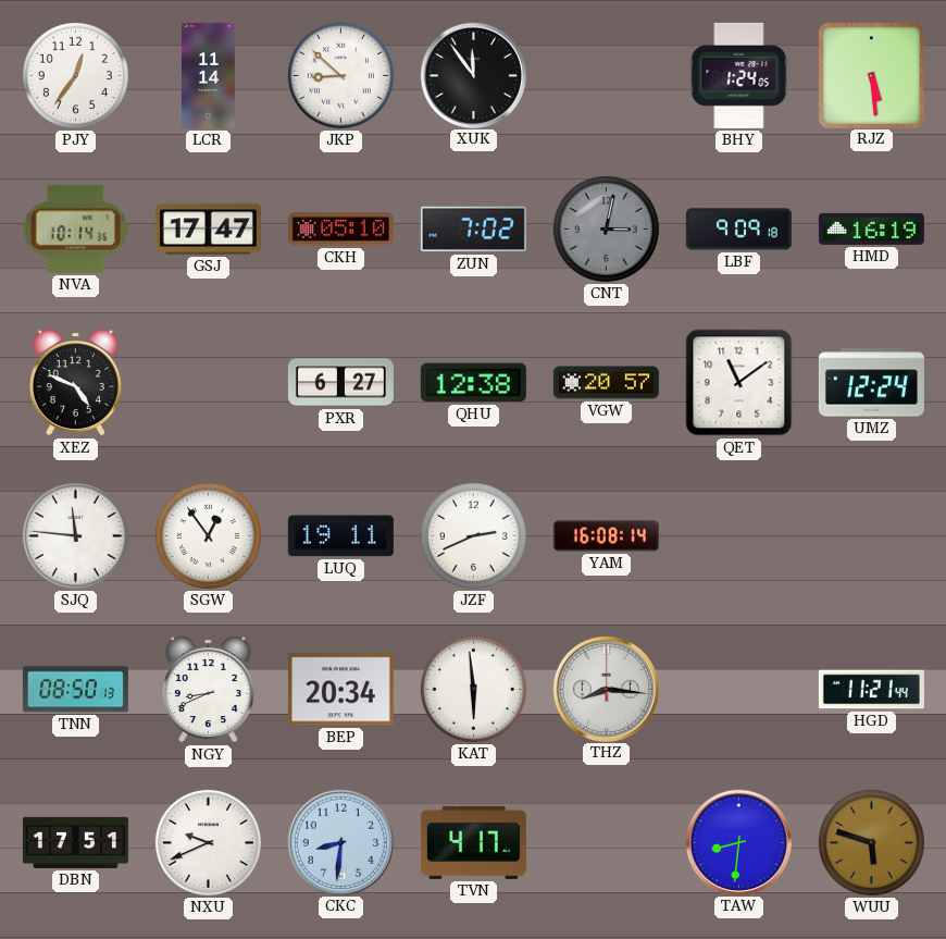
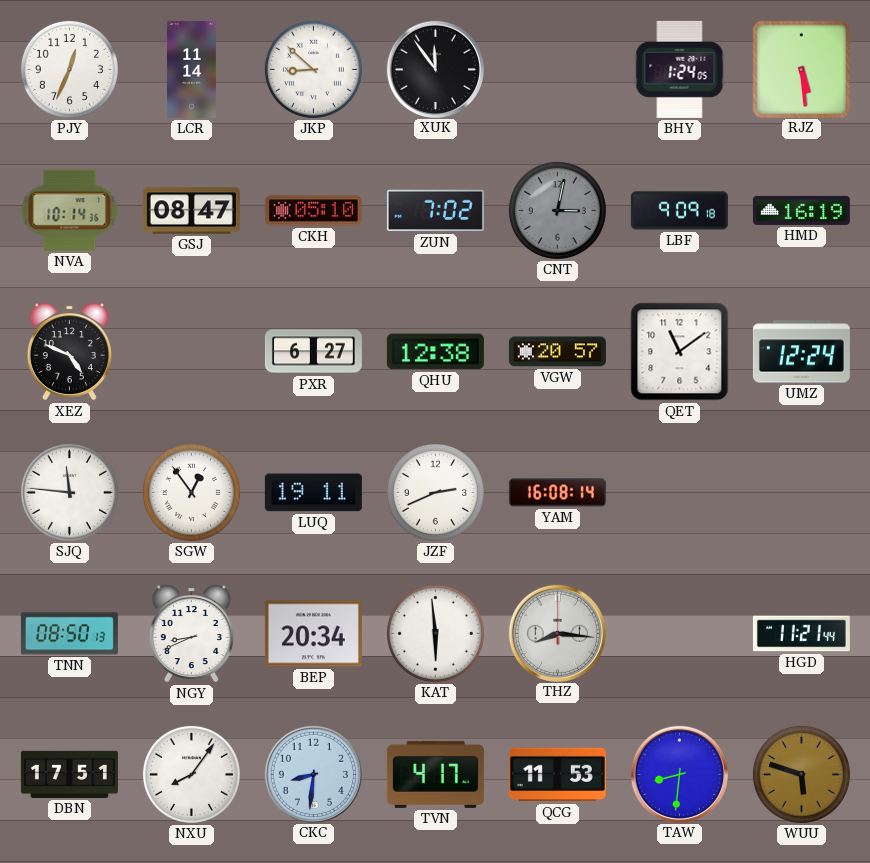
PJY: 12:36 -> 12:34
GSJ: 17:47 -> 08:47
NXU: 9:41 -> 8:06
QCG: none -> 11:53
